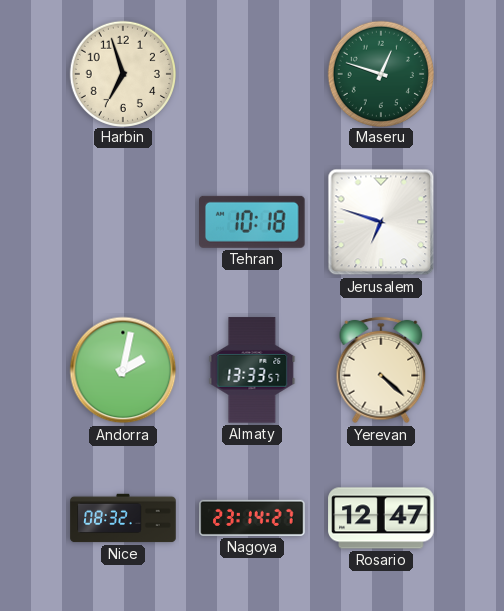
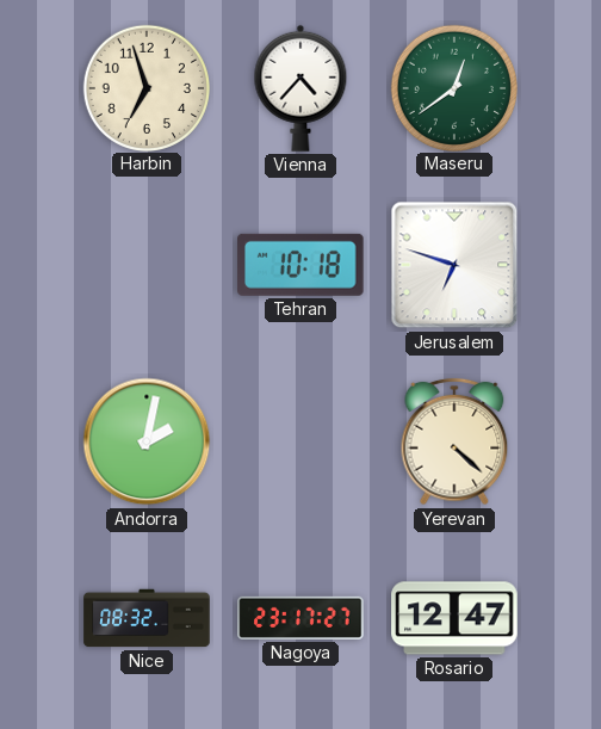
Vienna: none -> 4:37
Maseru: 12:48 -> 12:39
Almaty: 13:33 -> none
Nagoya: 23:14 -> 23:17
